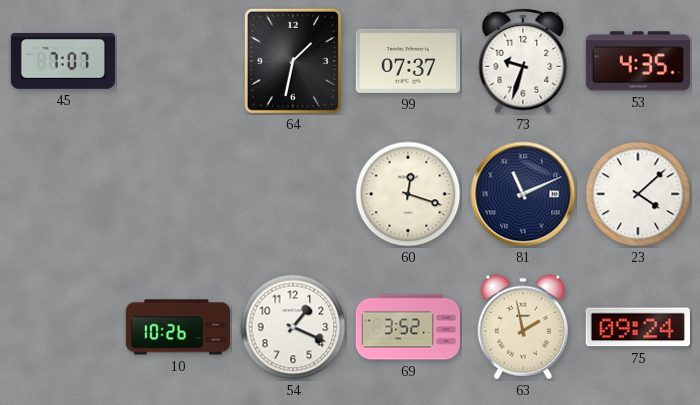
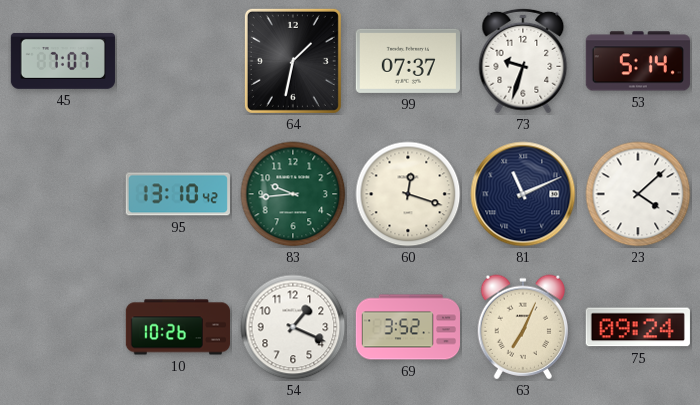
53: 4:35 -> 5:14
95: none -> 13:10
83: none -> 9:44
63: 1:58 -> 7:04
